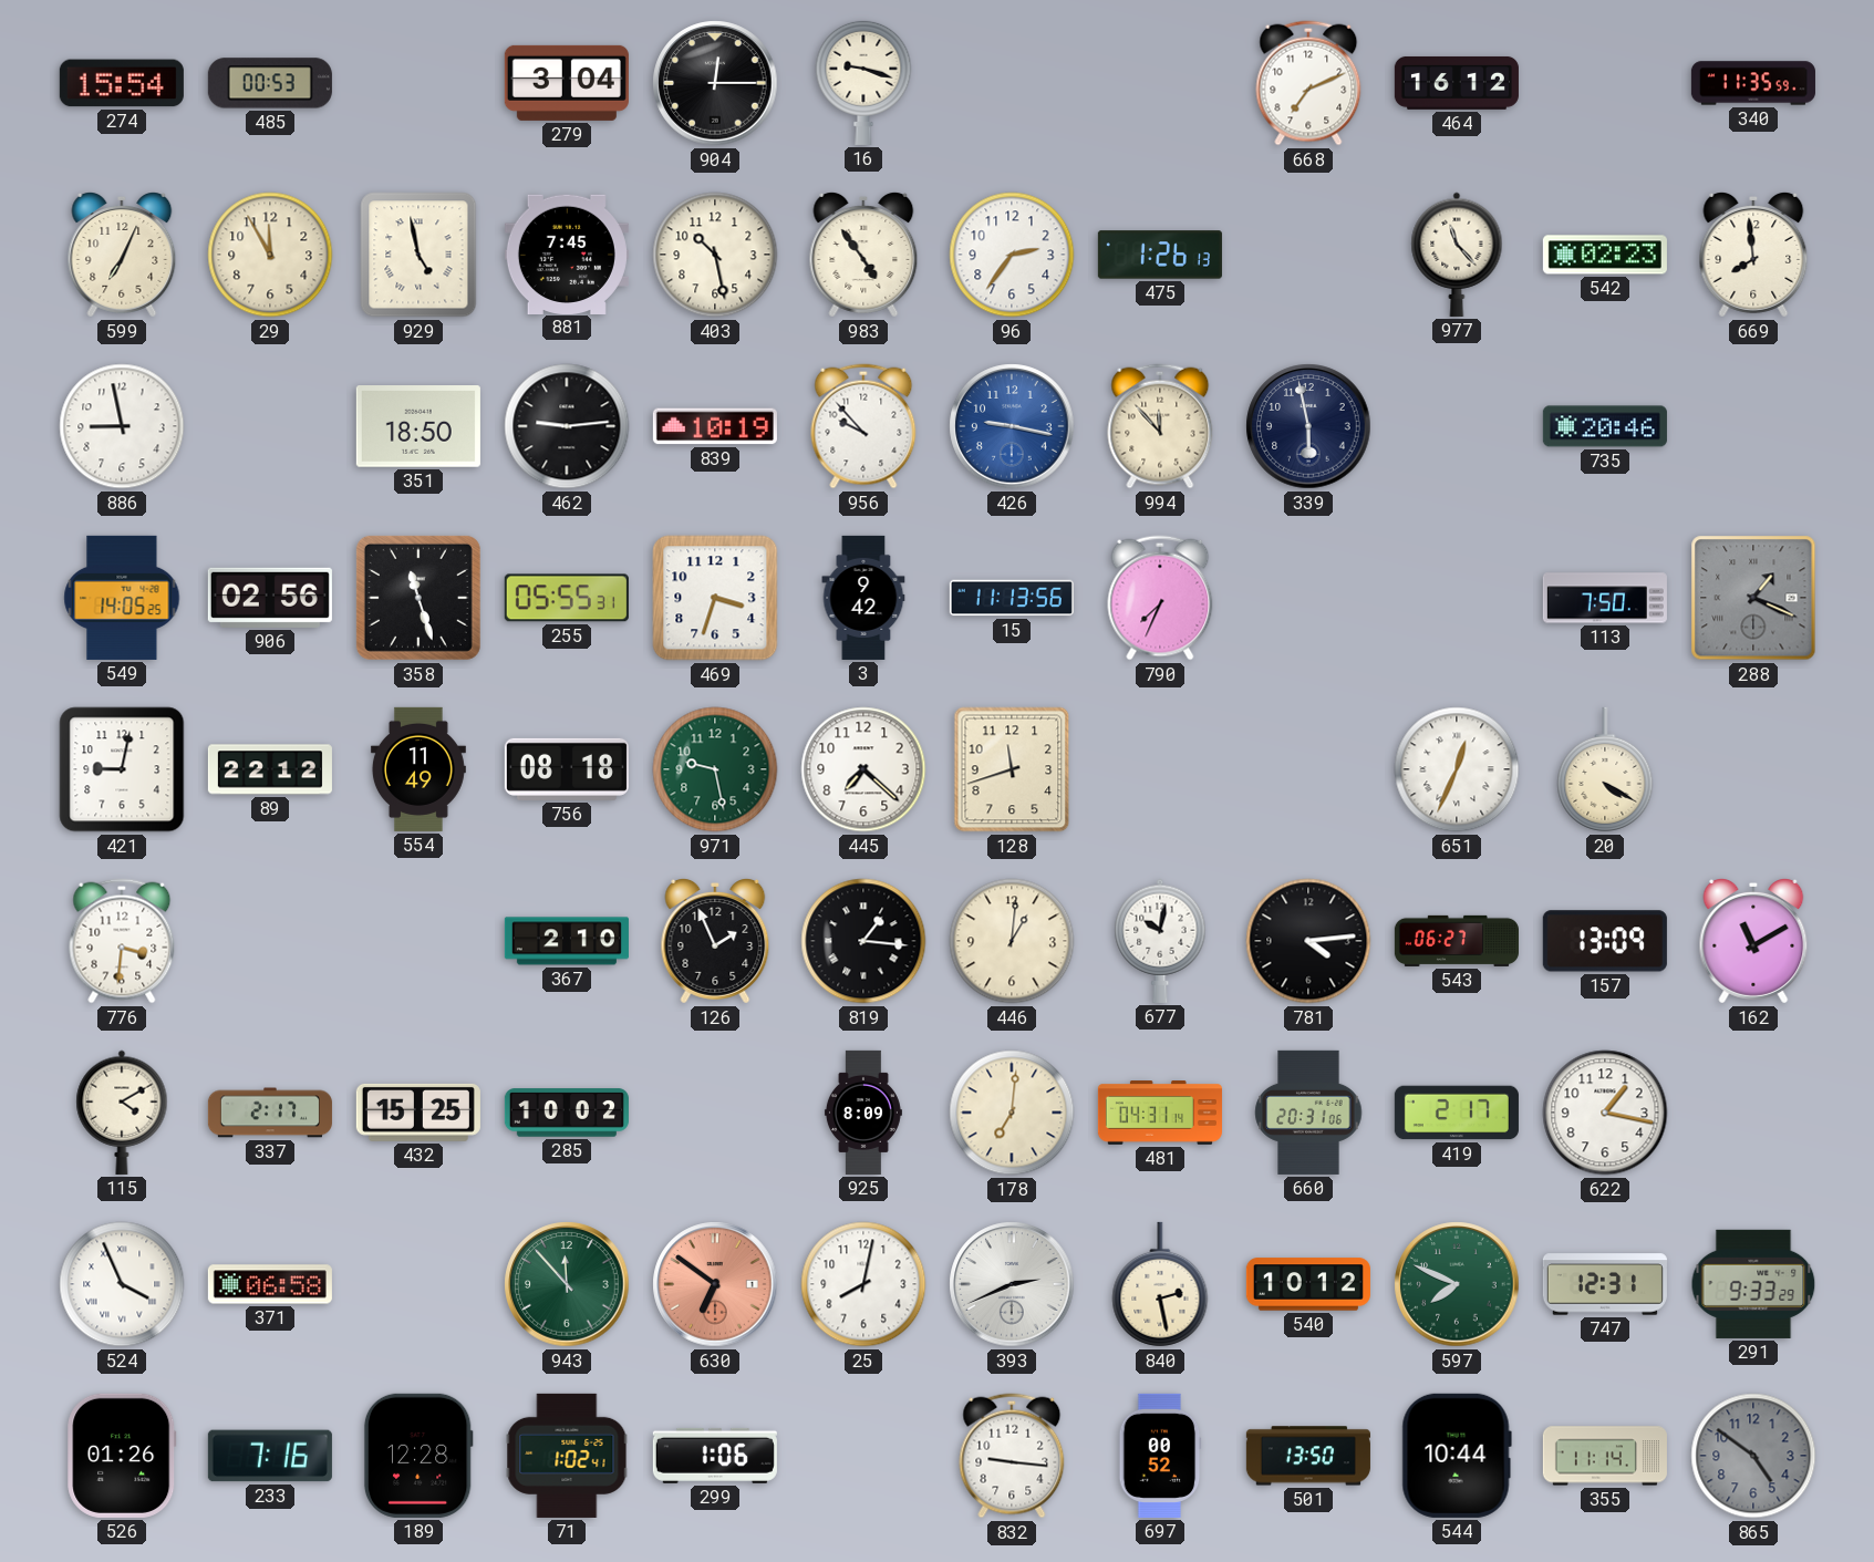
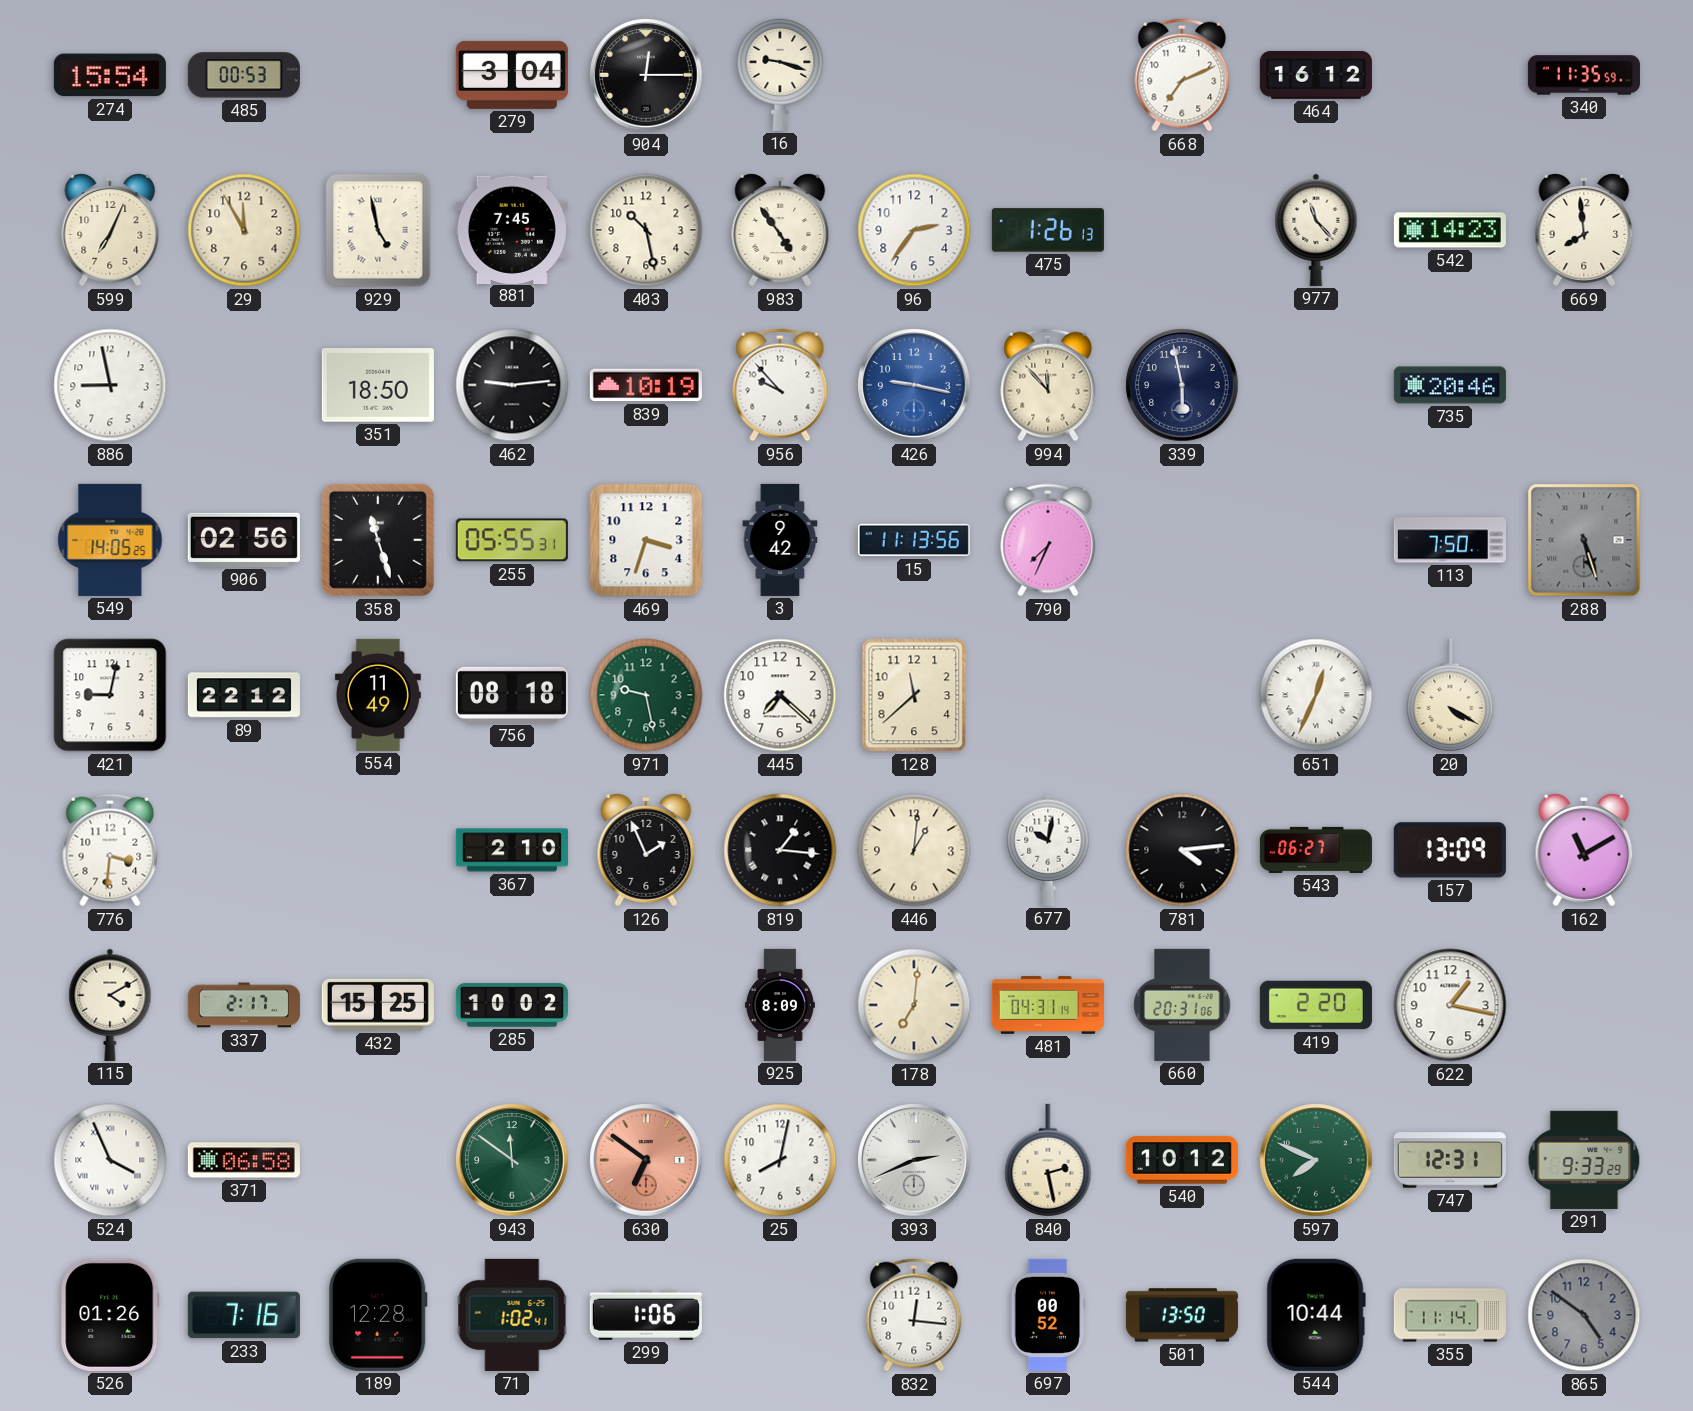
542: 02:23 -> 14:23
288: 1:19 -> 5:27
128: 11:42 -> 11:38
419: 2:17 -> 2:20
943: 11:53 -> 11:51
832: 9:16 -> 12:16
